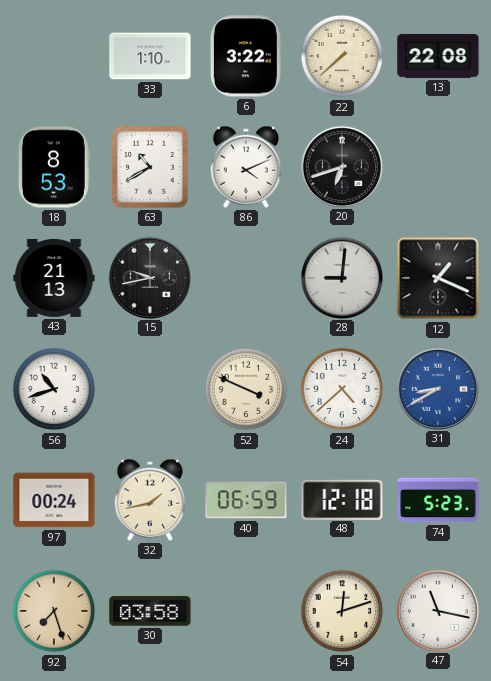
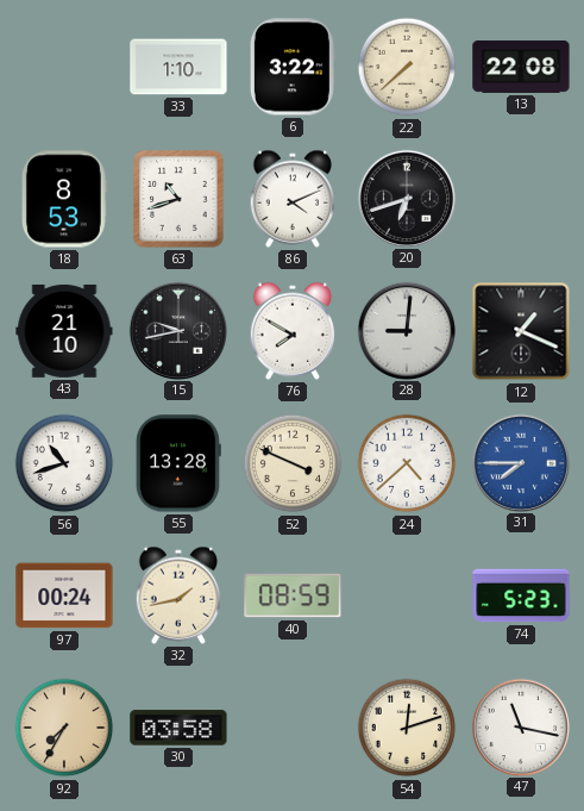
63: 10:40 -> 10:42
43: 21:13 -> 21:10
76: none -> 7:50
55: none -> 13:28
31: 8:40 -> 7:45
40: 06:59 -> 08:59
48: 12:18 -> none
92: 7:27 -> 7:35
